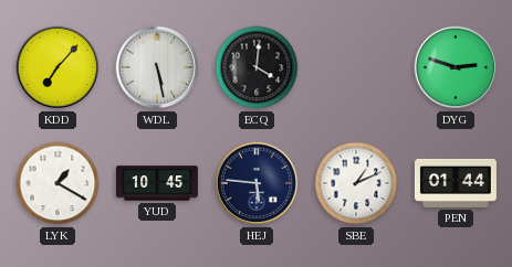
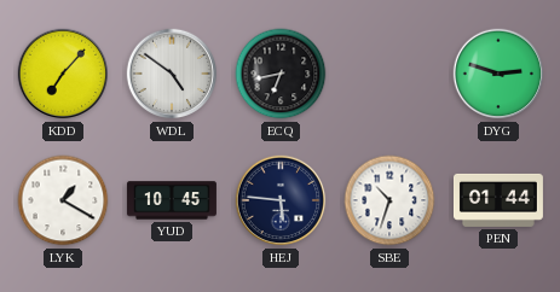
WDL: 5:28 -> 4:51
ECQ: 4:01 -> 6:43
SBE: 1:11 -> 10:33
